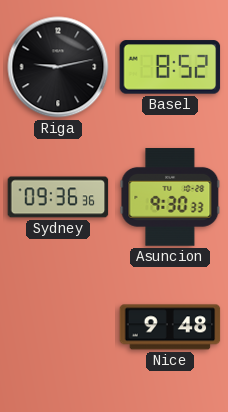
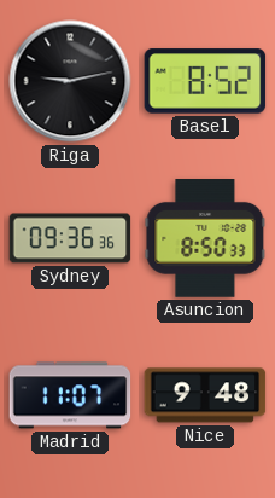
Asuncion: 9:30 -> 8:50
Madrid: none -> 11:07
